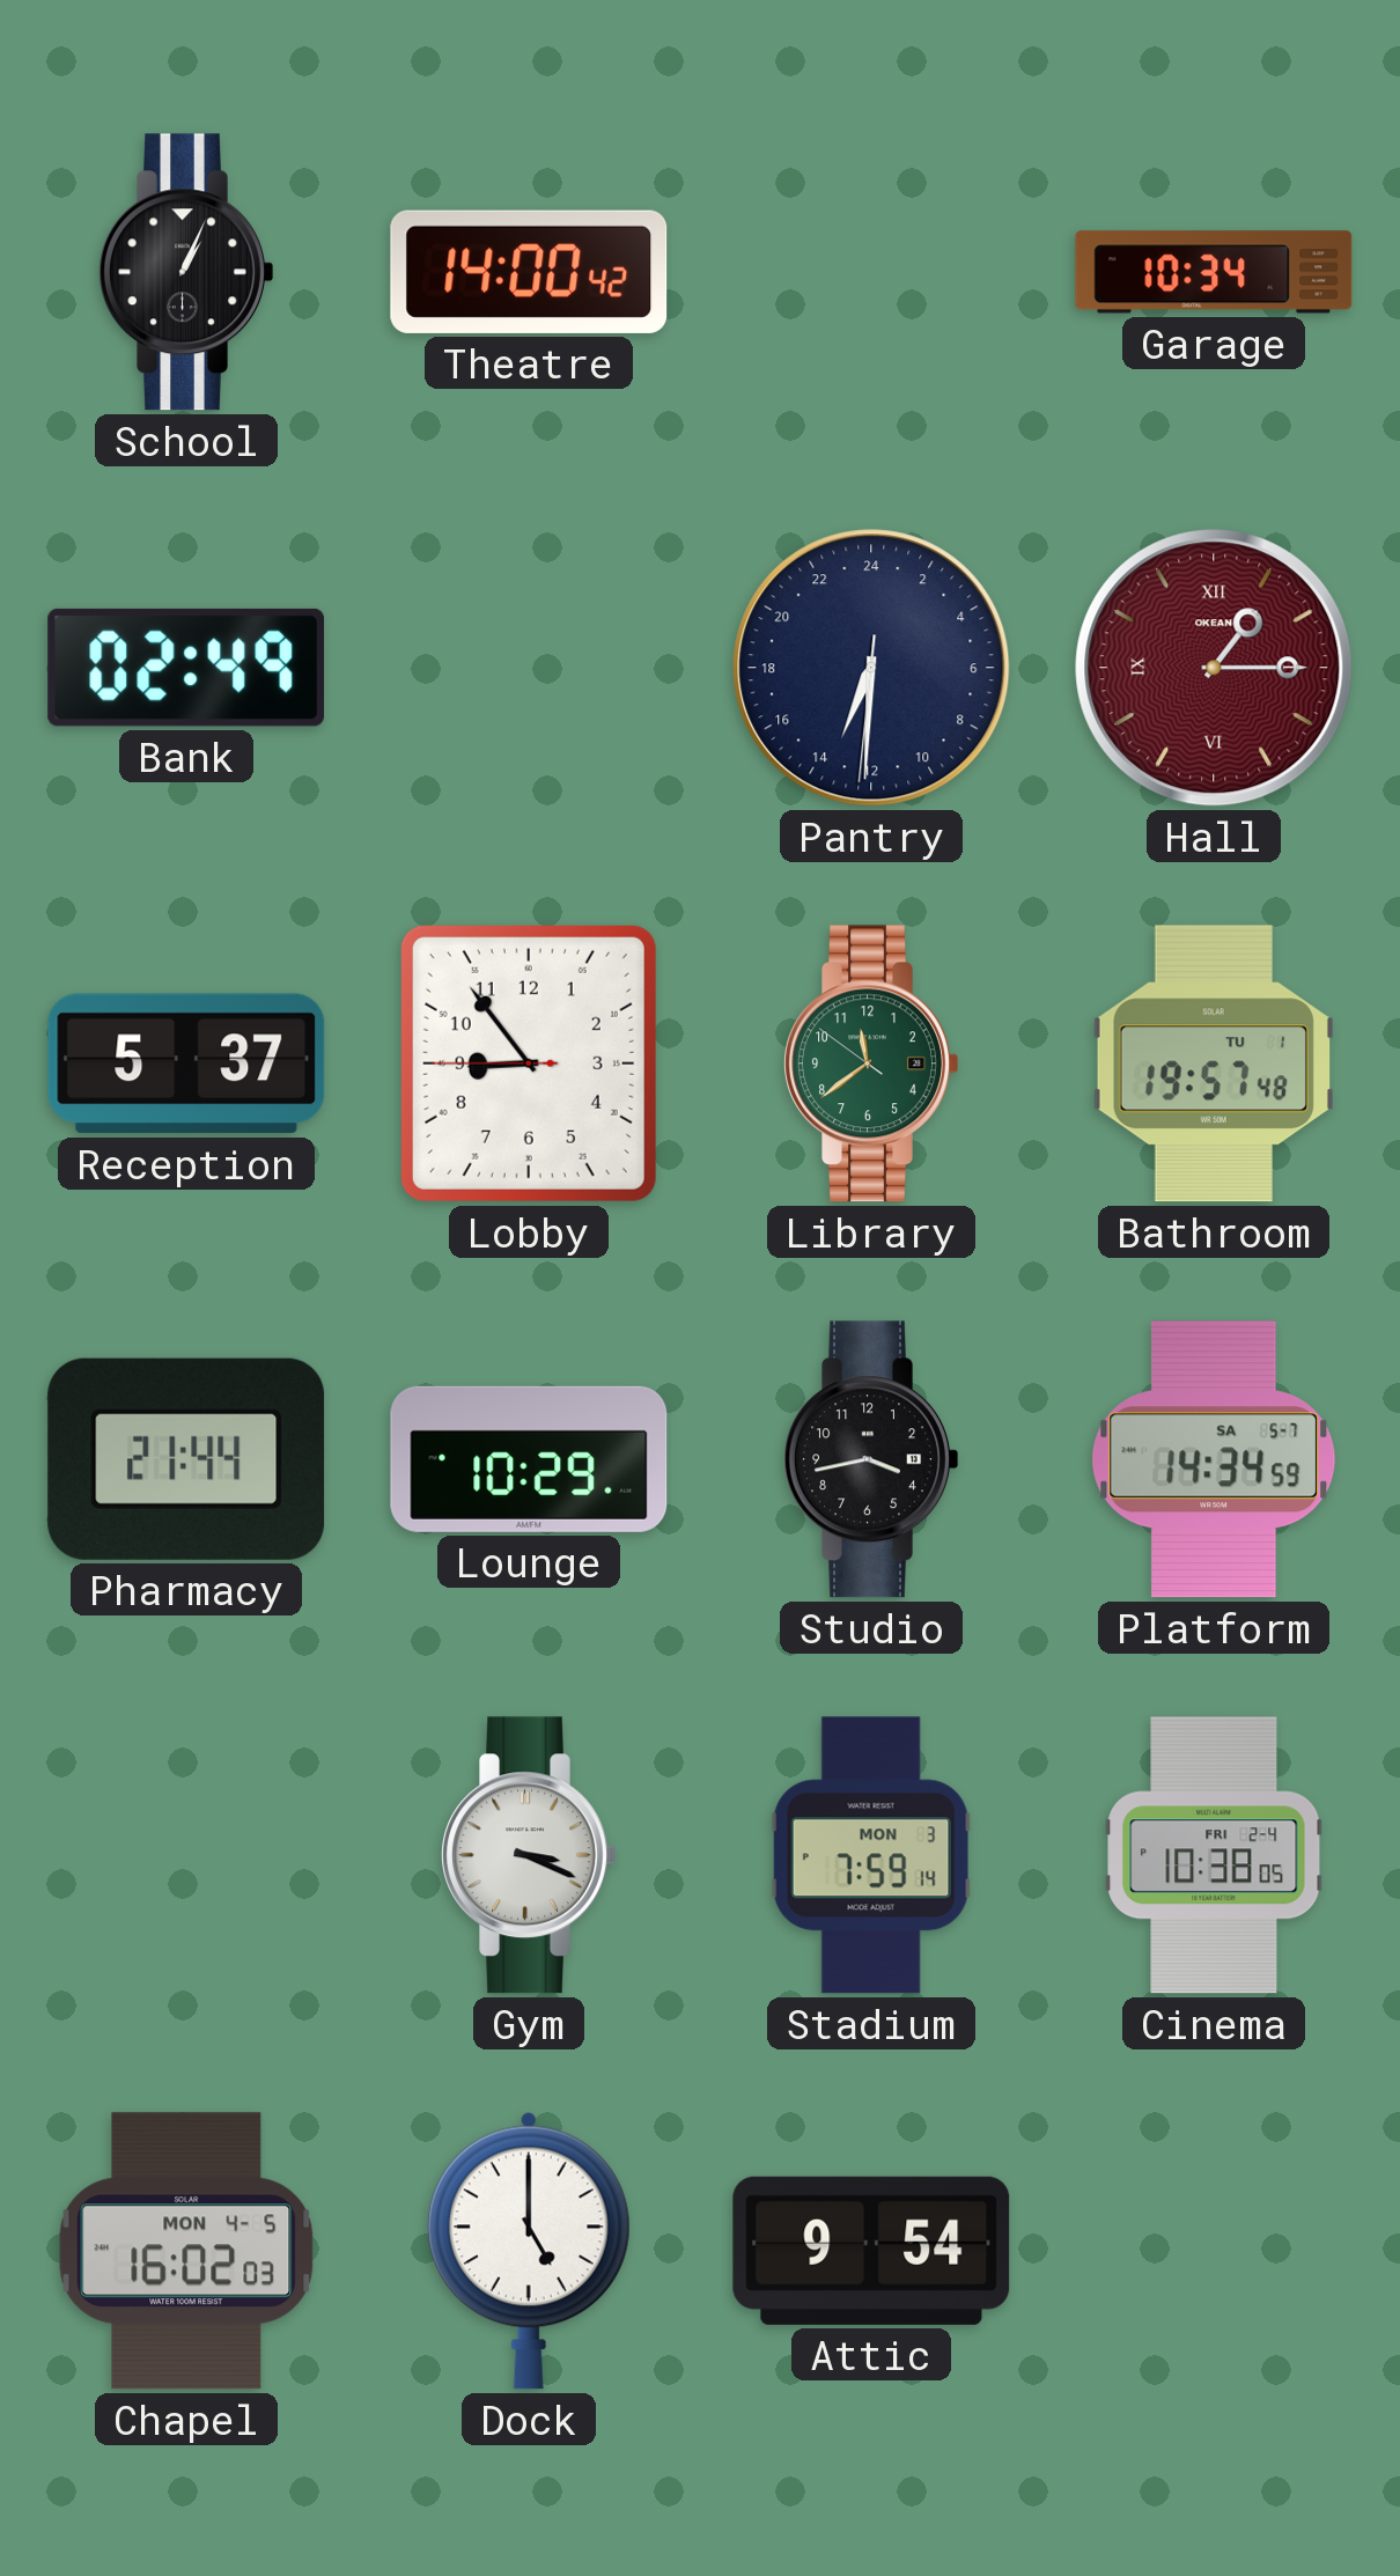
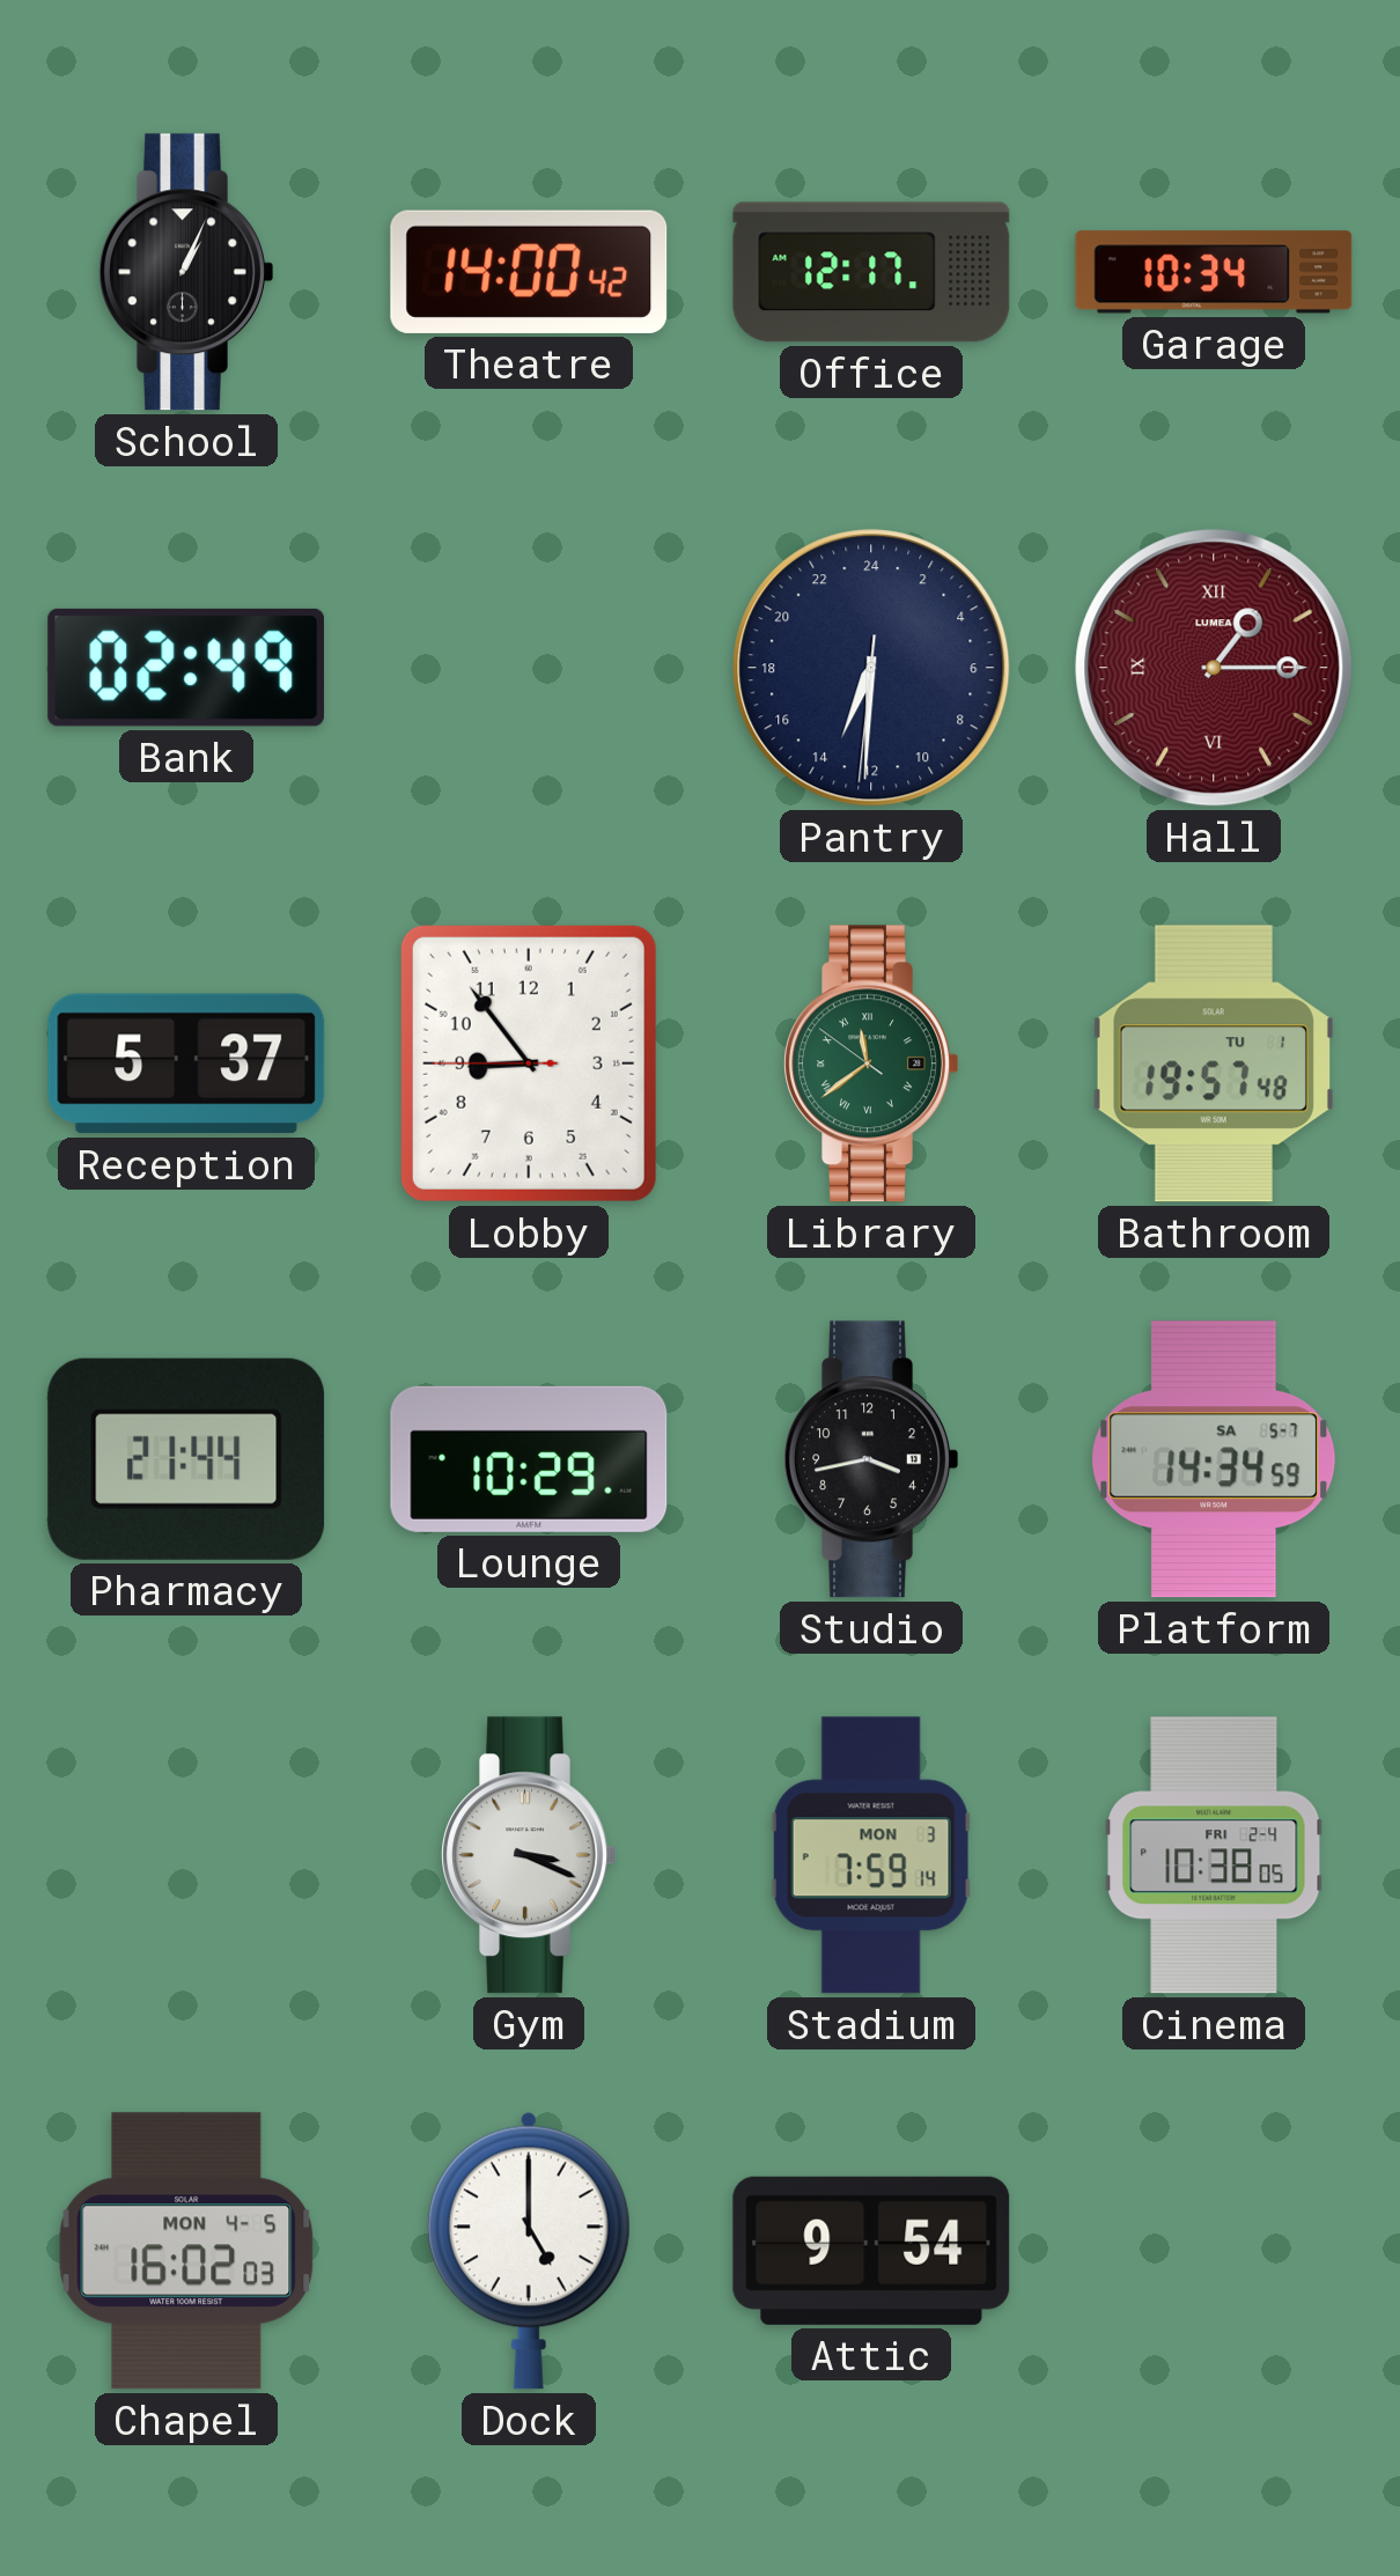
Office: none -> 12:17
Hall brand: OKEAN -> LUMEA
Library numerals: Arabic -> Roman
